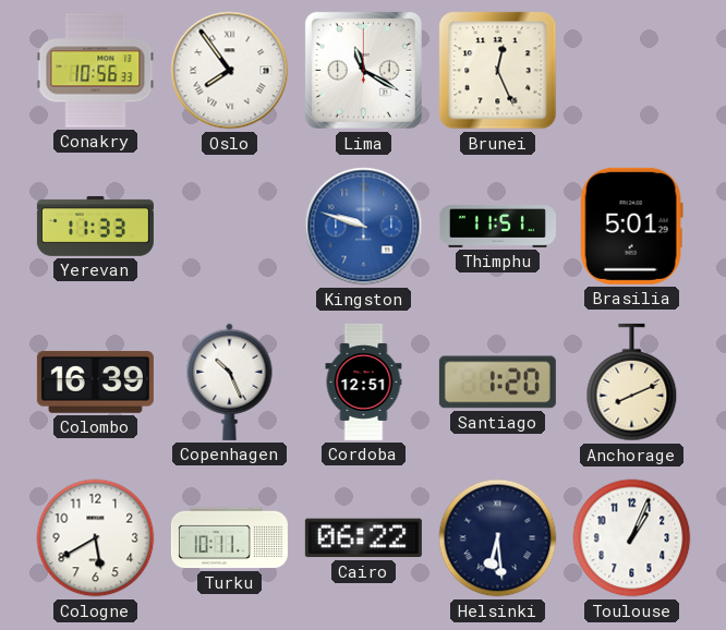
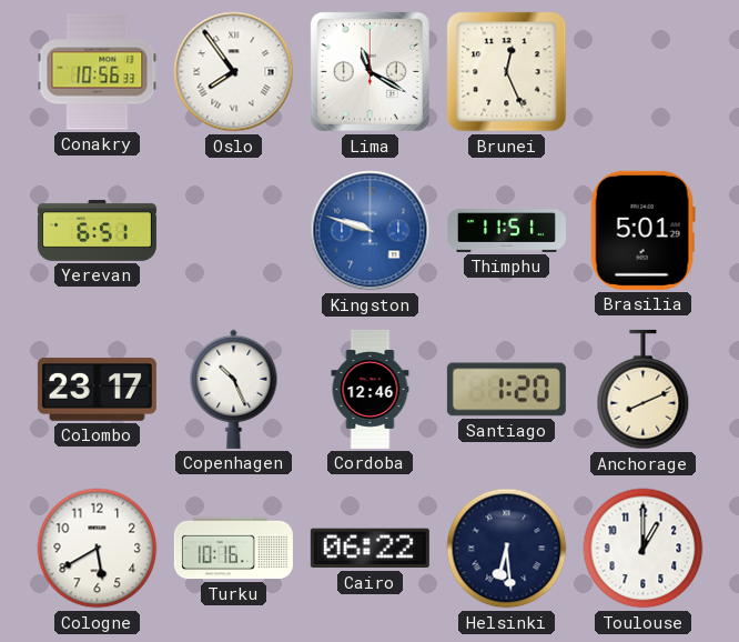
Yerevan: 11:33 -> 6:51
Colombo: 16:39 -> 23:17
Cordoba: 12:51 -> 12:46
Turku: 10:11 -> 10:16
Toulouse: 1:04 -> 1:00
